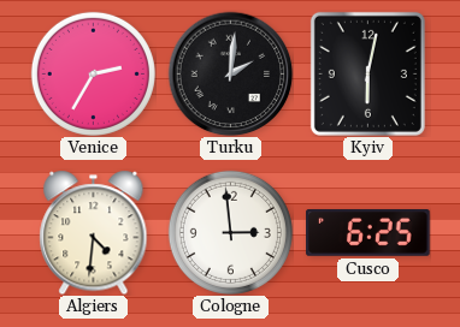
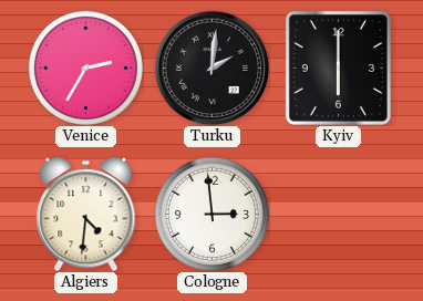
Kyiv: 6:02 -> 6:00
Cusco: 6:25 -> none
